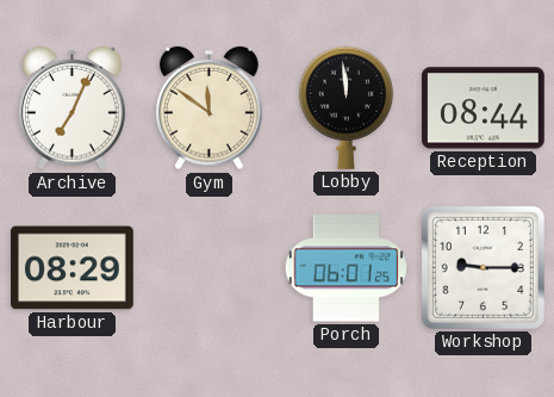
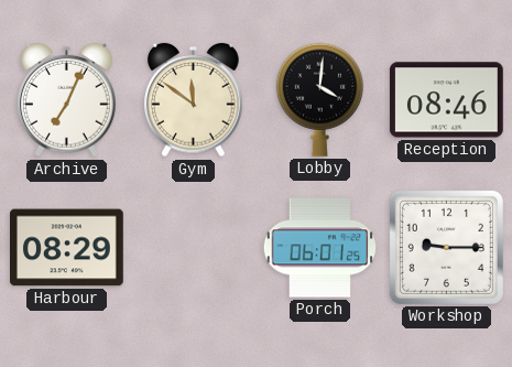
Lobby: 11:59 -> 4:01
Reception: 08:44 -> 08:46
